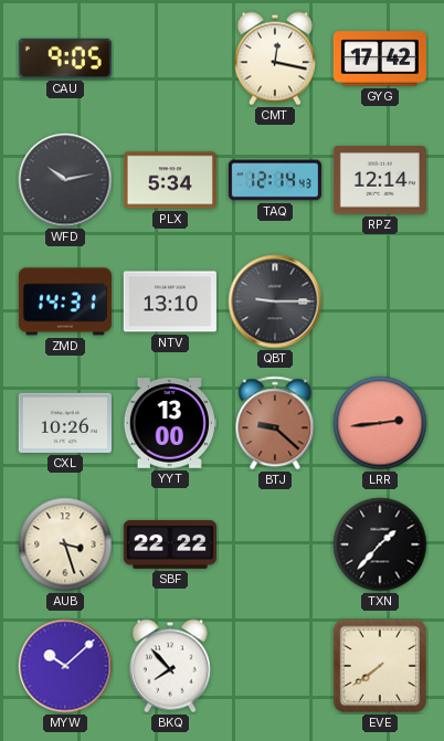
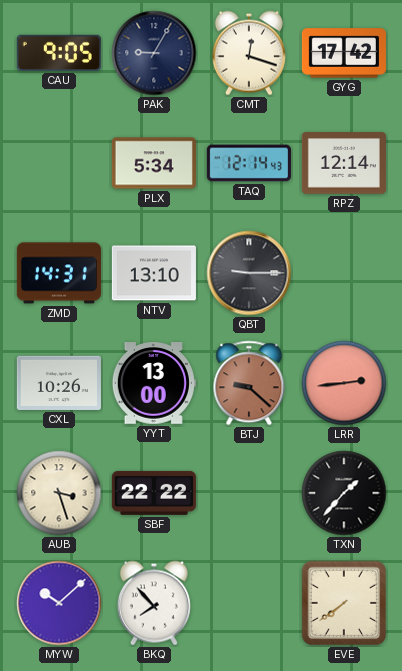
PAK: none -> 9:05
CMT: 12:17 -> 12:18
WFD: 10:13 -> none
